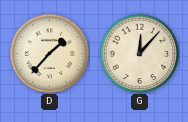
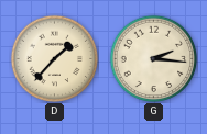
G: 12:07 -> 2:16
